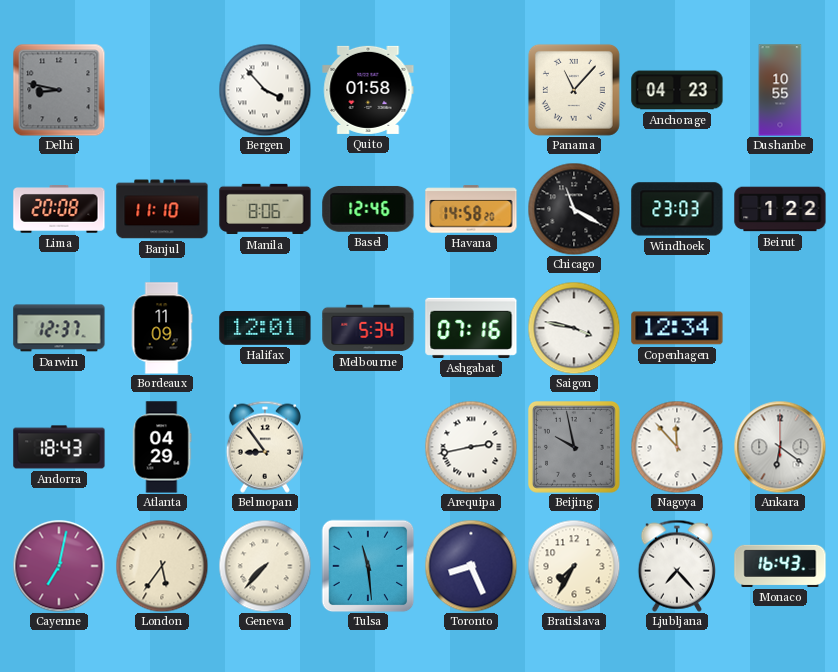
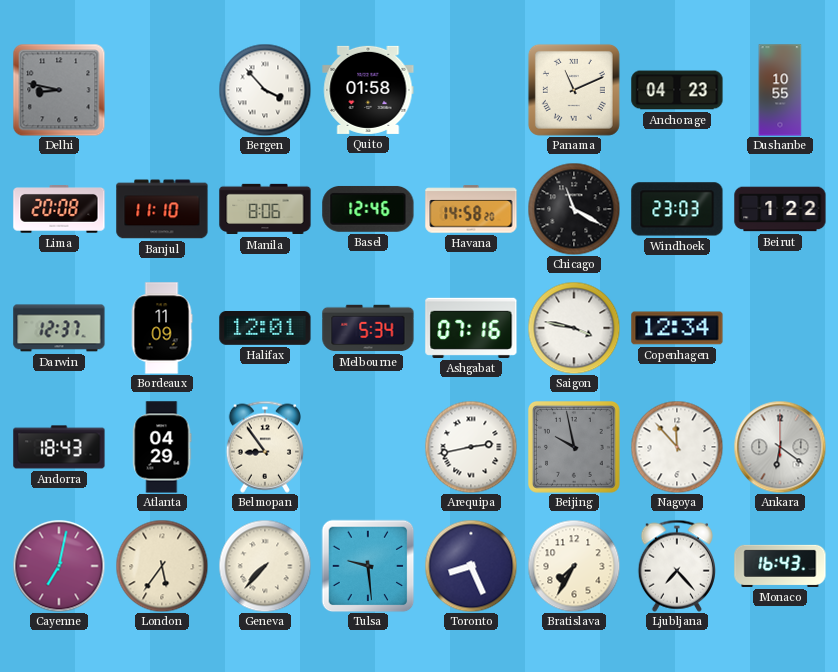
Panama: 11:07 -> 11:11
Tulsa: 11:29 -> 9:29
